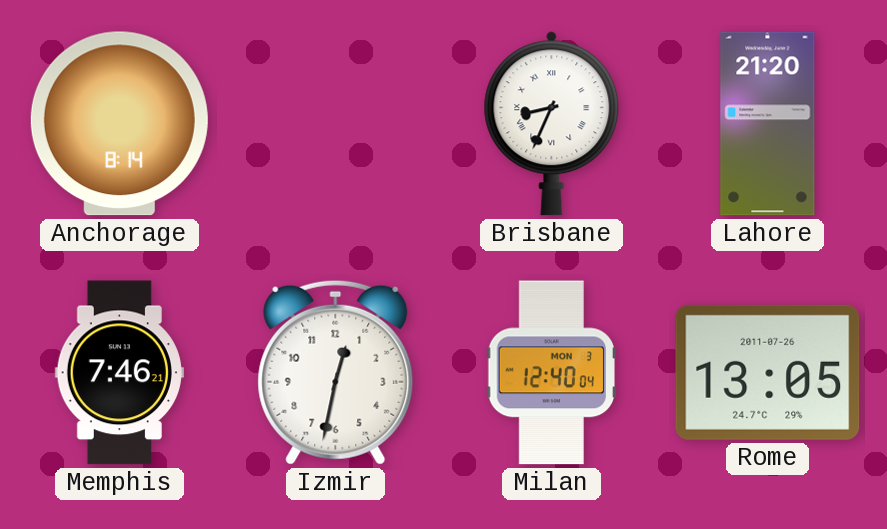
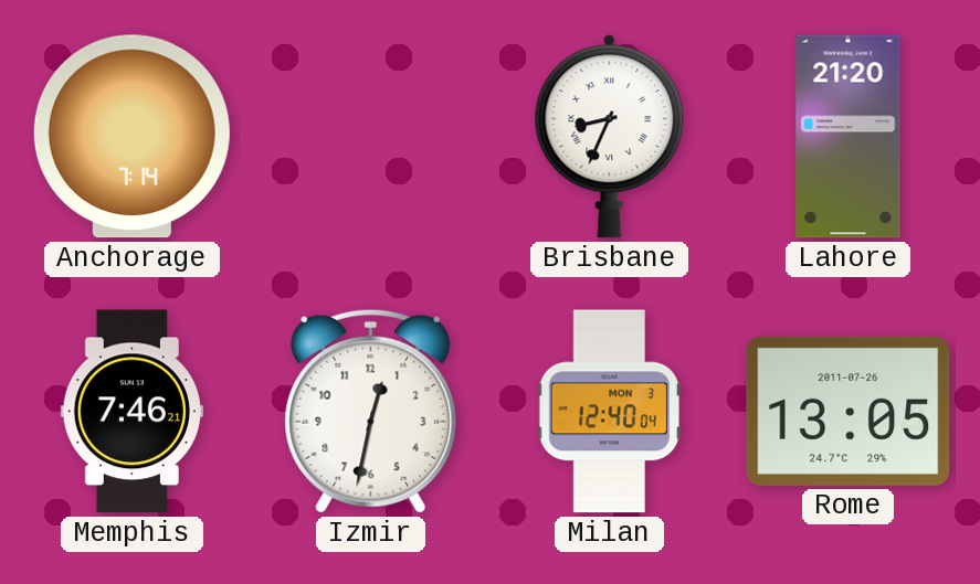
Anchorage: 8:14 -> 7:14
